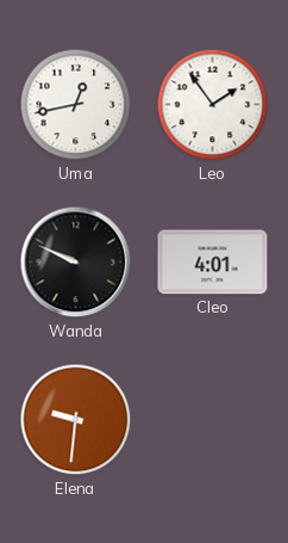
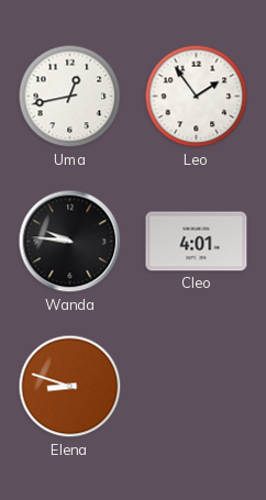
Wanda: 9:49 -> 9:46
Elena: 9:31 -> 8:48
